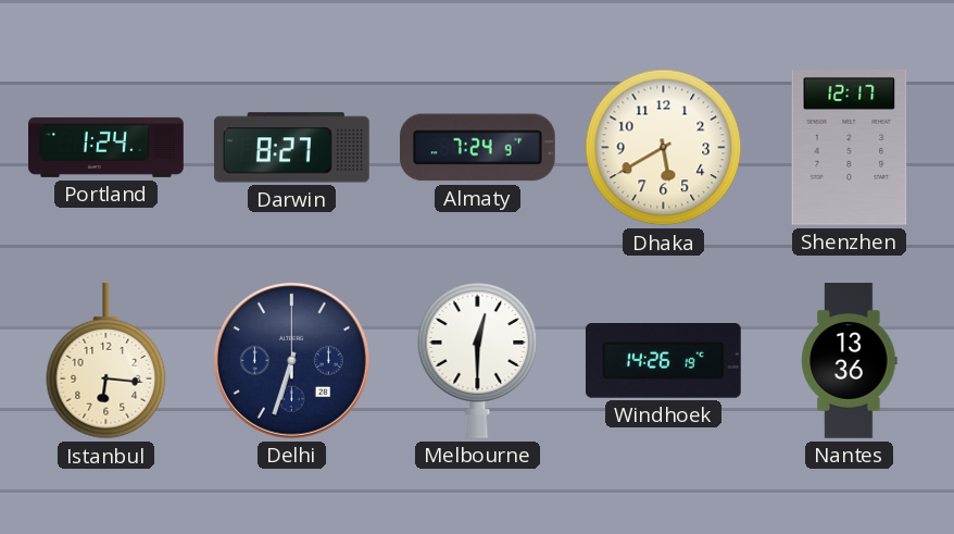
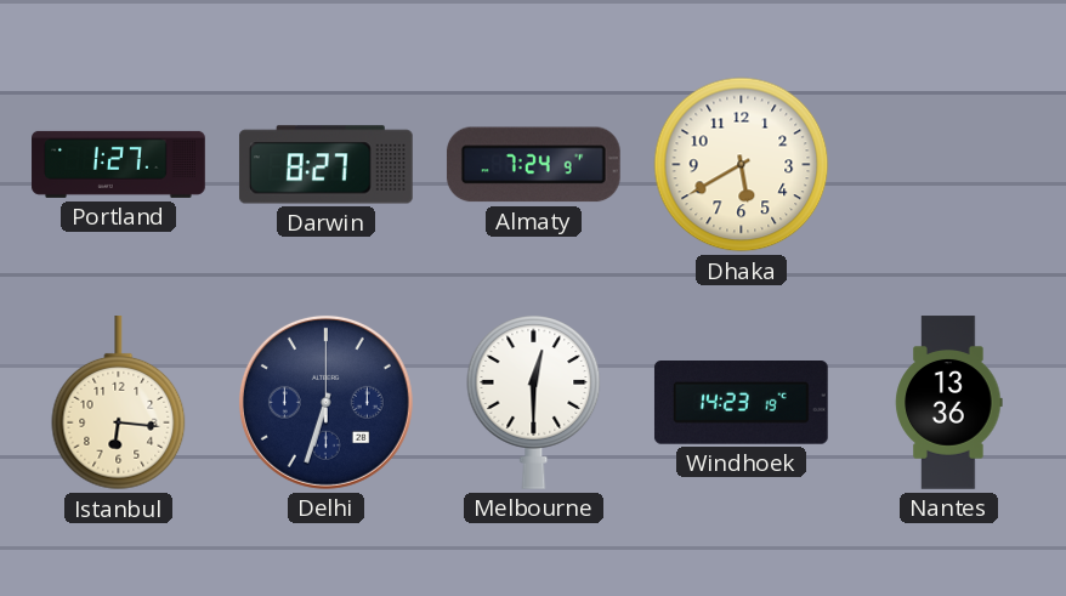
Portland: 1:24 -> 1:27
Shenzhen: 12:17 -> none
Windhoek: 14:26 -> 14:23
